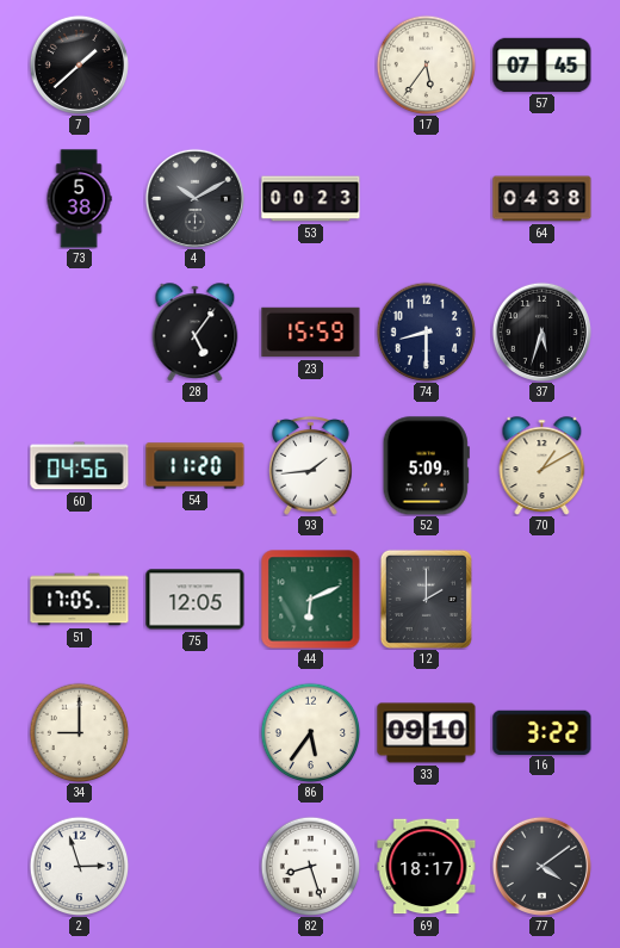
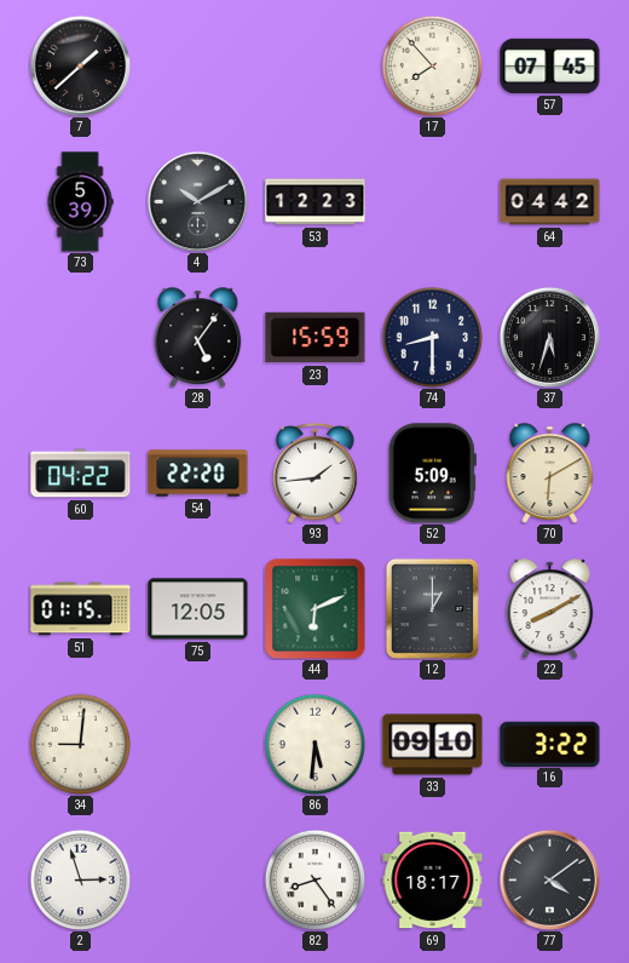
17: 5:36 -> 7:53
73: 5:38 -> 5:39
53: 00:23 -> 12:23
64: 04:38 -> 04:42
60: 04:56 -> 04:22
54: 11:20 -> 22:20
70: 1:10 -> 6:10
51: 17:05 -> 01:15
12: 2:00 -> 1:00
22: none -> 8:10
34: 9:00 -> 9:01
86: 5:36 -> 5:31
82: 8:27 -> 8:24
